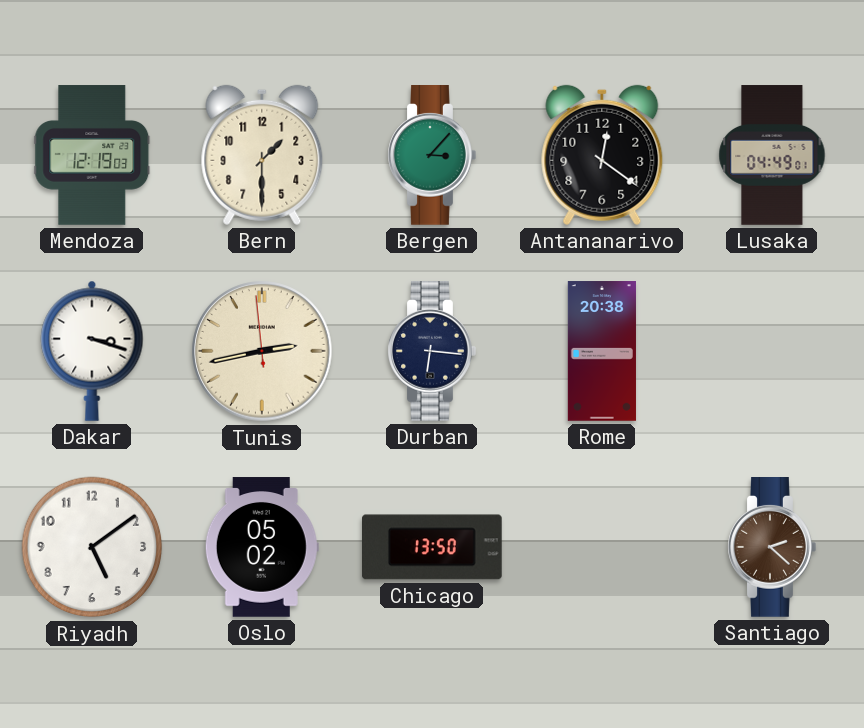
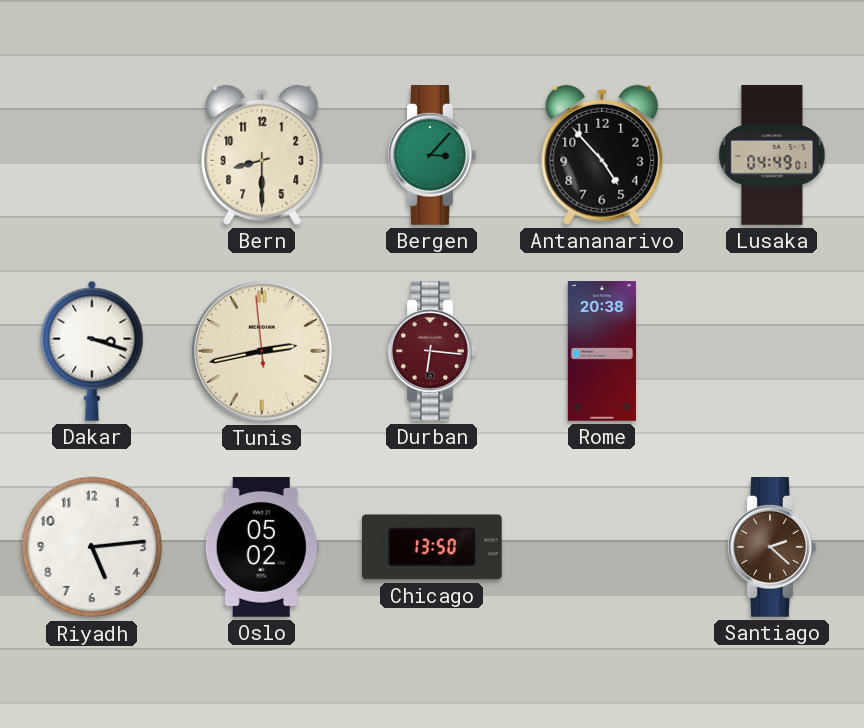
Mendoza: 12:19 -> none
Bern: 1:30 -> 8:30
Antananarivo: 12:21 -> 4:53
Durban dial: navy -> burgundy
Riyadh: 5:09 -> 5:14
